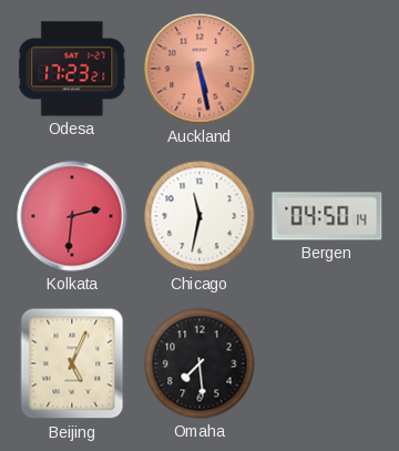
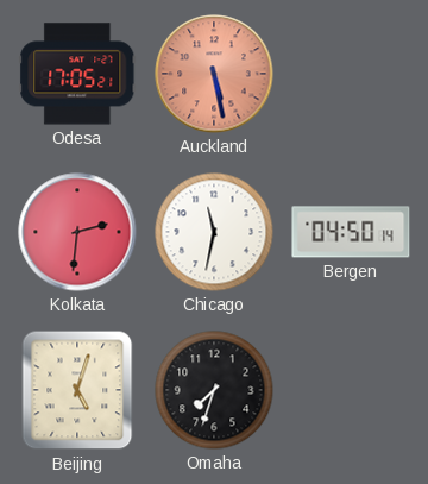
Odesa: 17:23 -> 17:05
Beijing: 5:04 -> 5:03
Omaha: 7:29 -> 7:33
